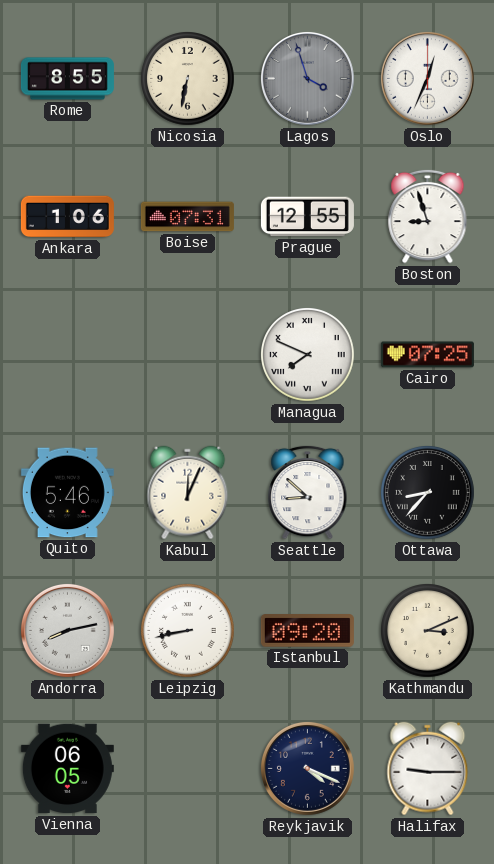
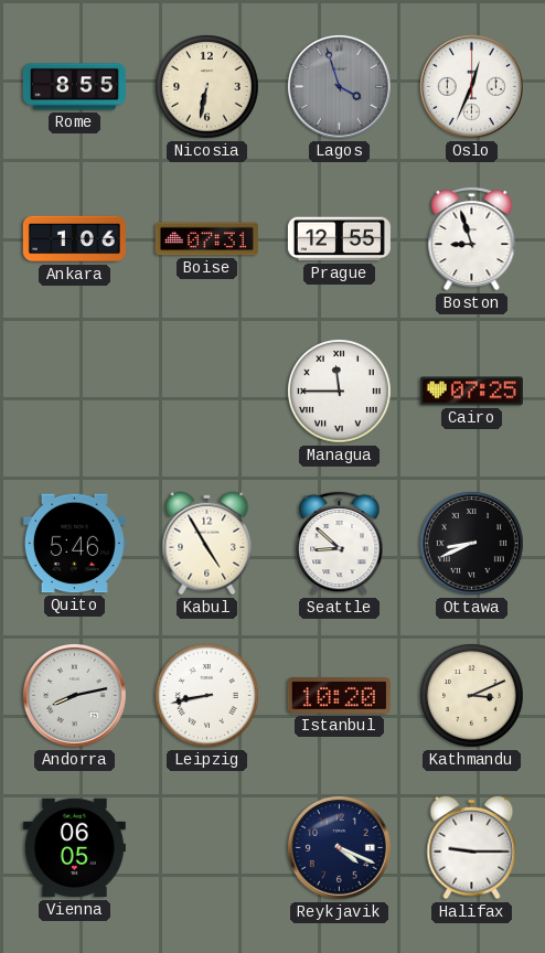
Managua: 7:49 -> 11:45
Kabul: 12:04 -> 4:55
Ottawa: 8:37 -> 8:41
Istanbul: 09:20 -> 10:20
